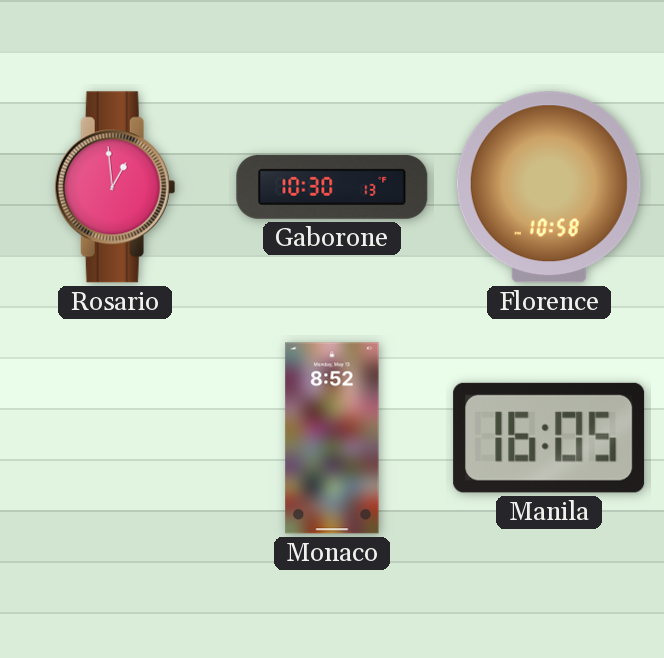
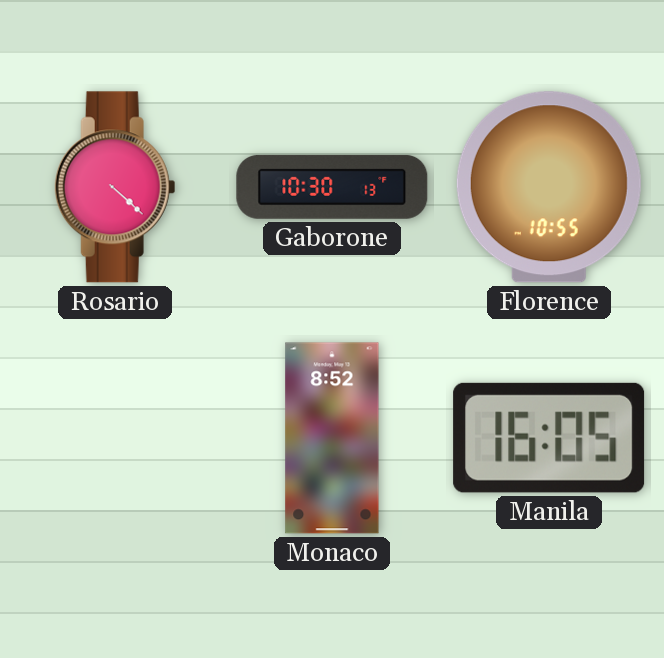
Rosario: 12:59 -> 4:22
Florence: 10:58 -> 10:55
